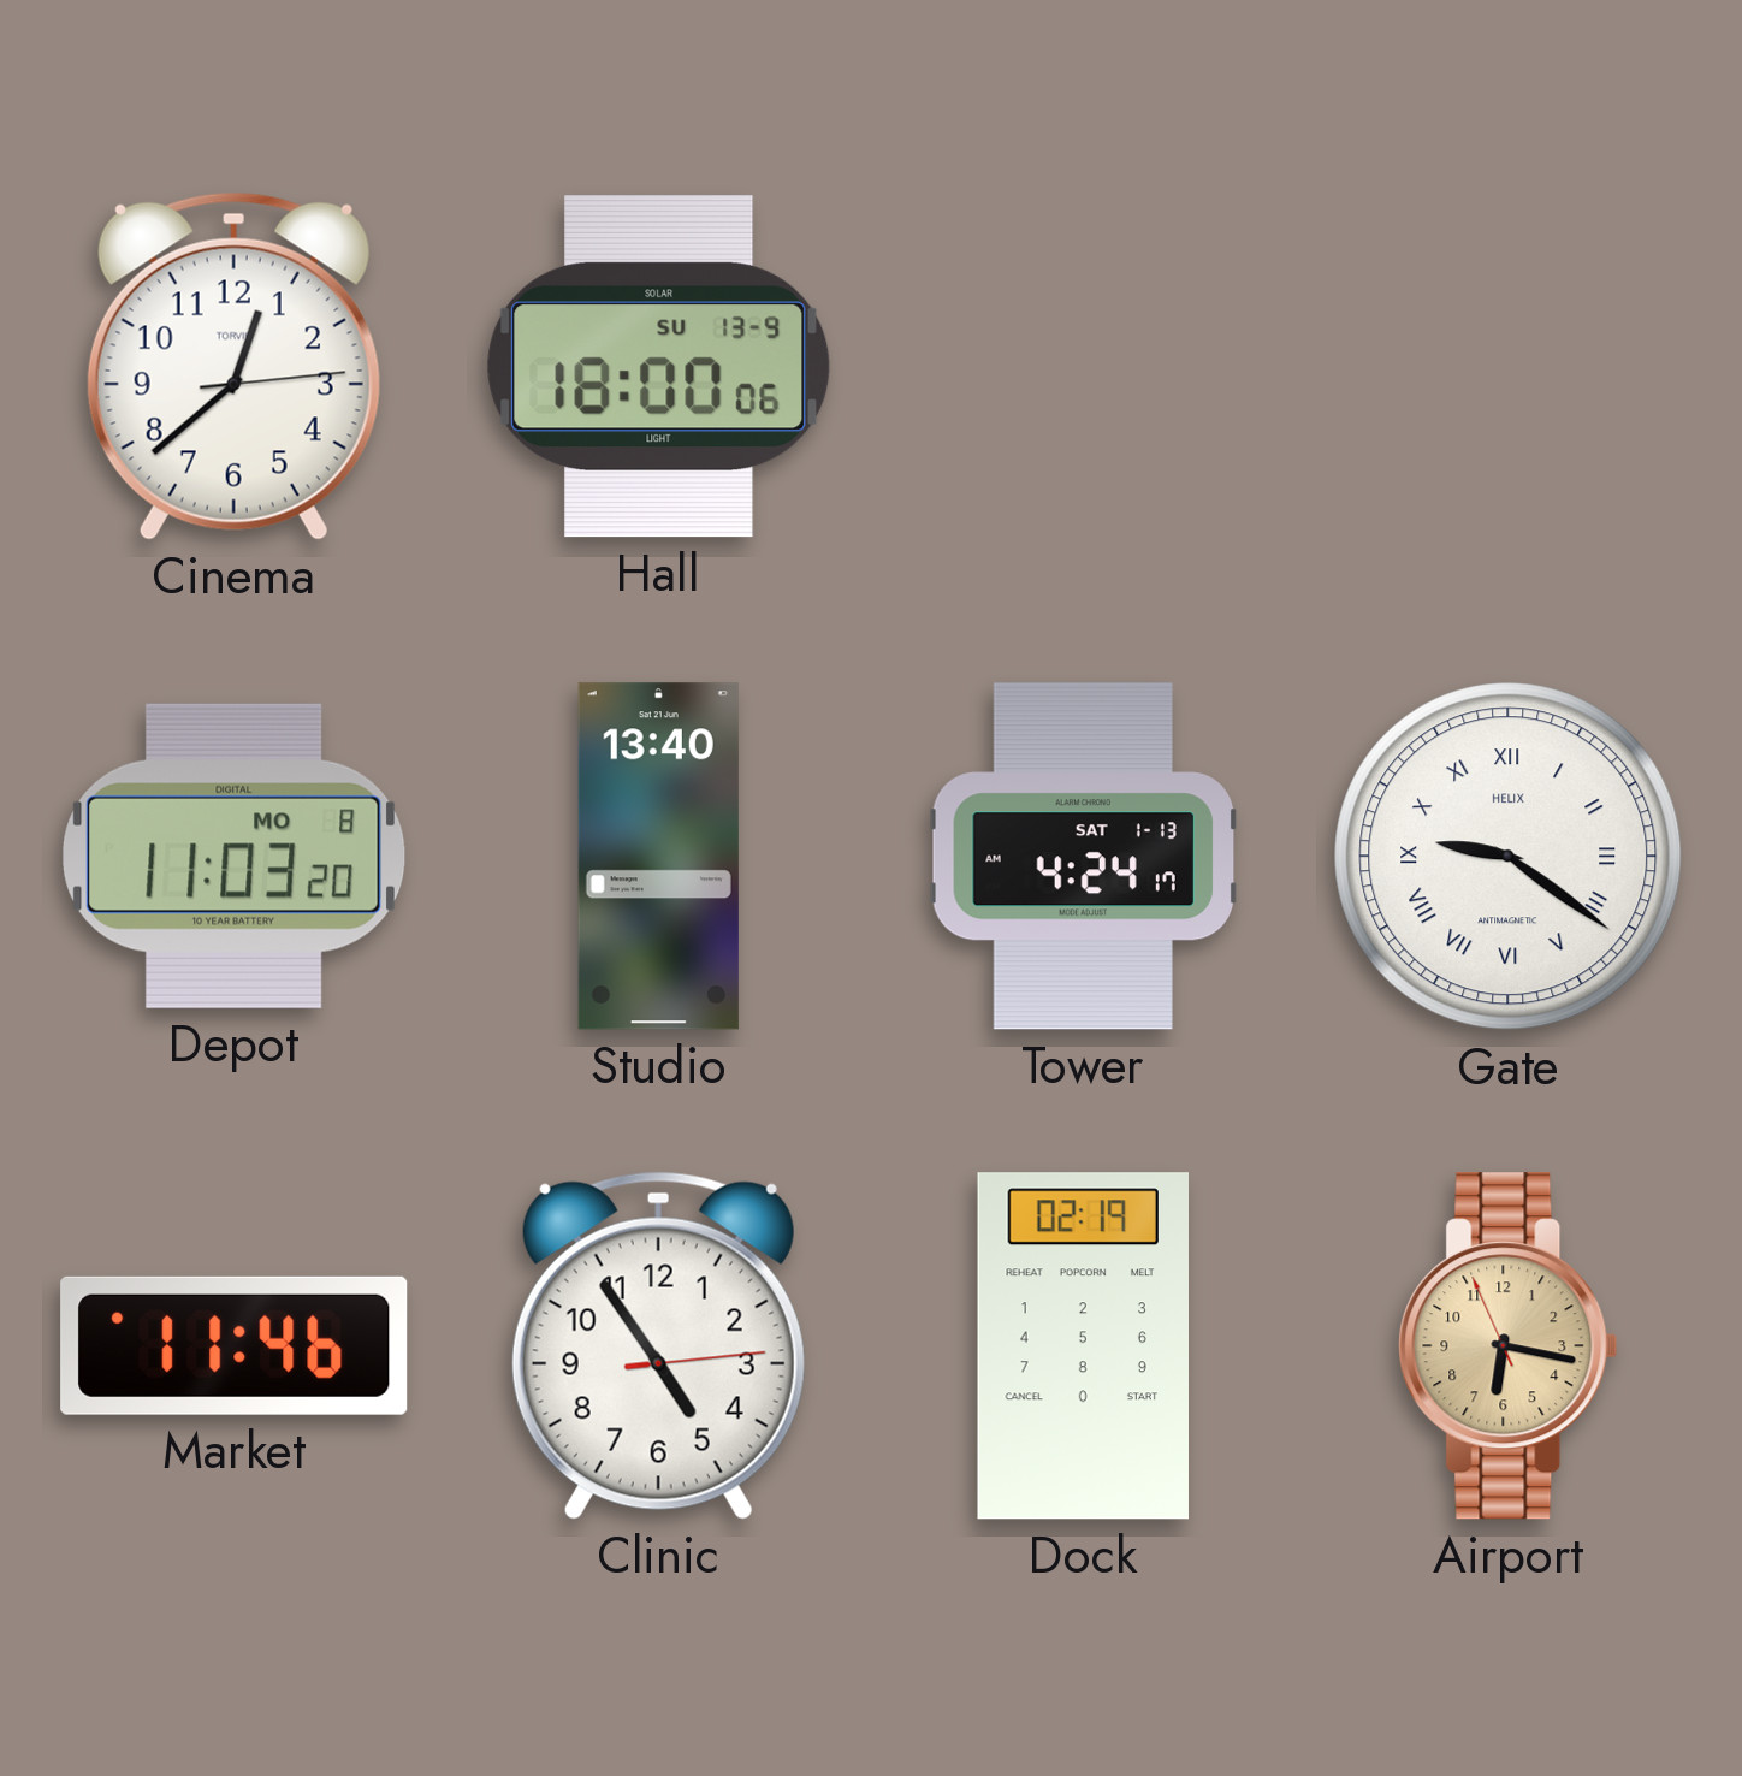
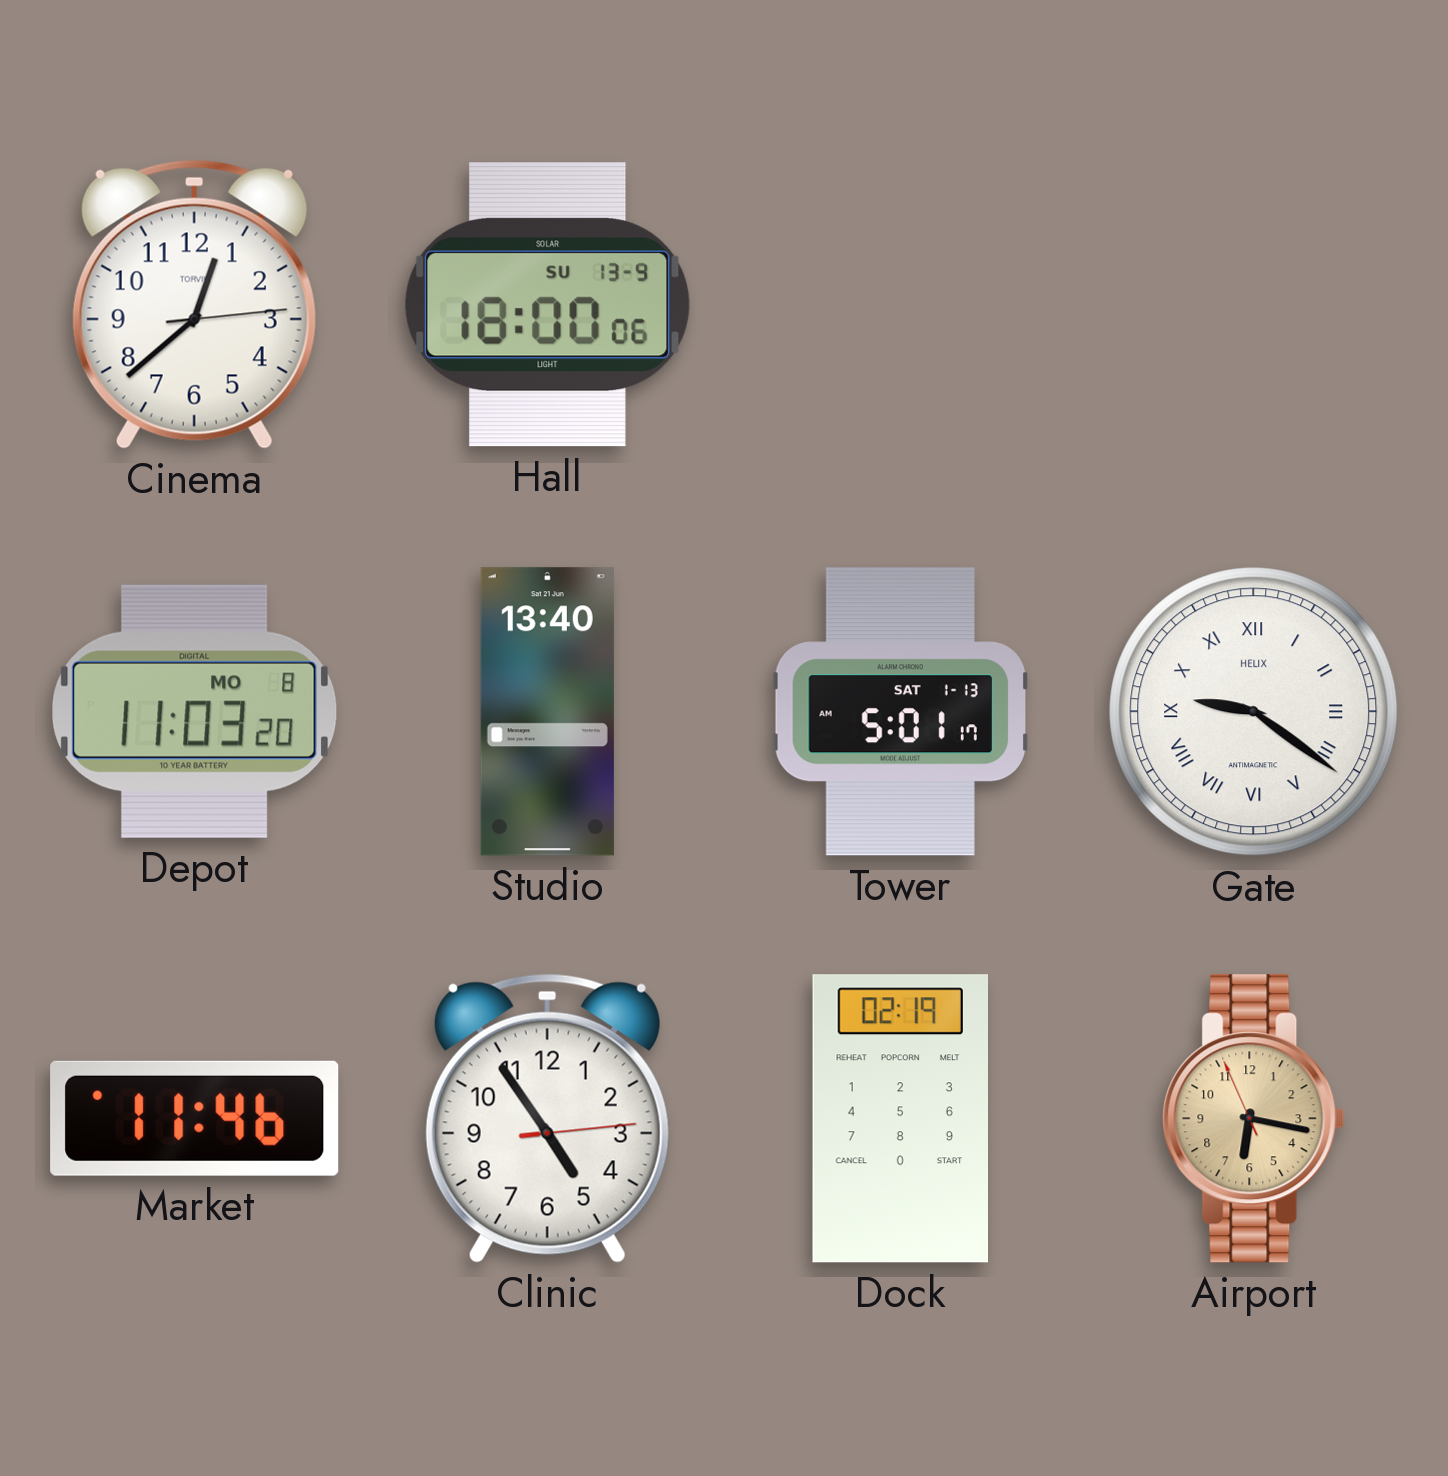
Tower: 4:24 -> 5:01
